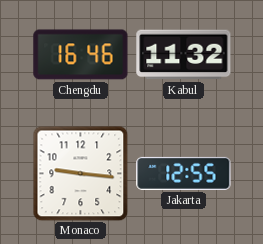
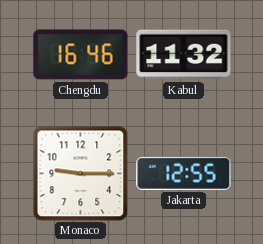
Monaco: 9:16 -> 9:15
